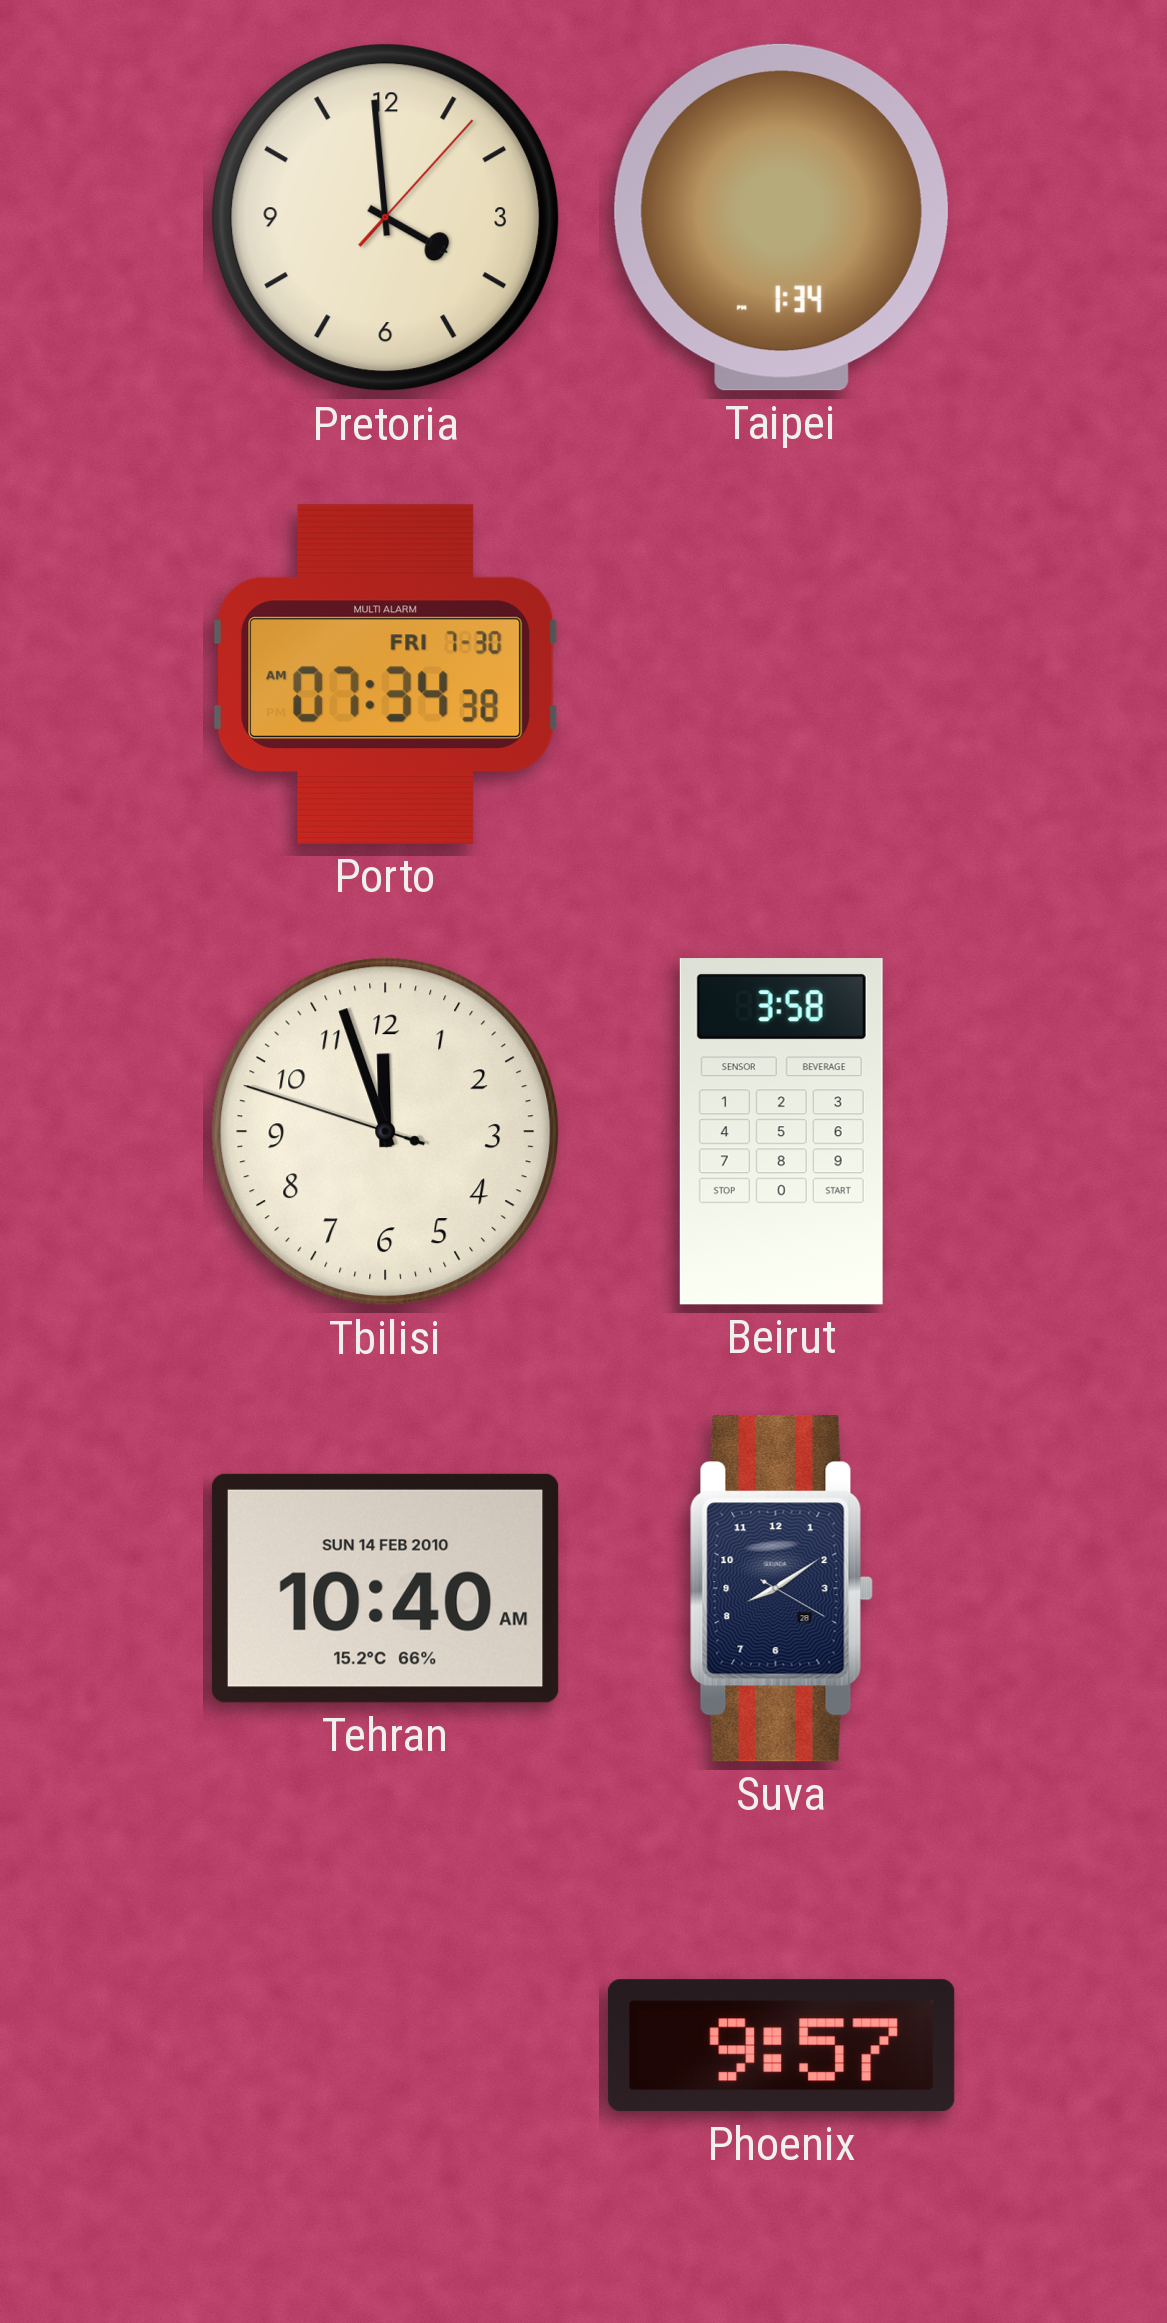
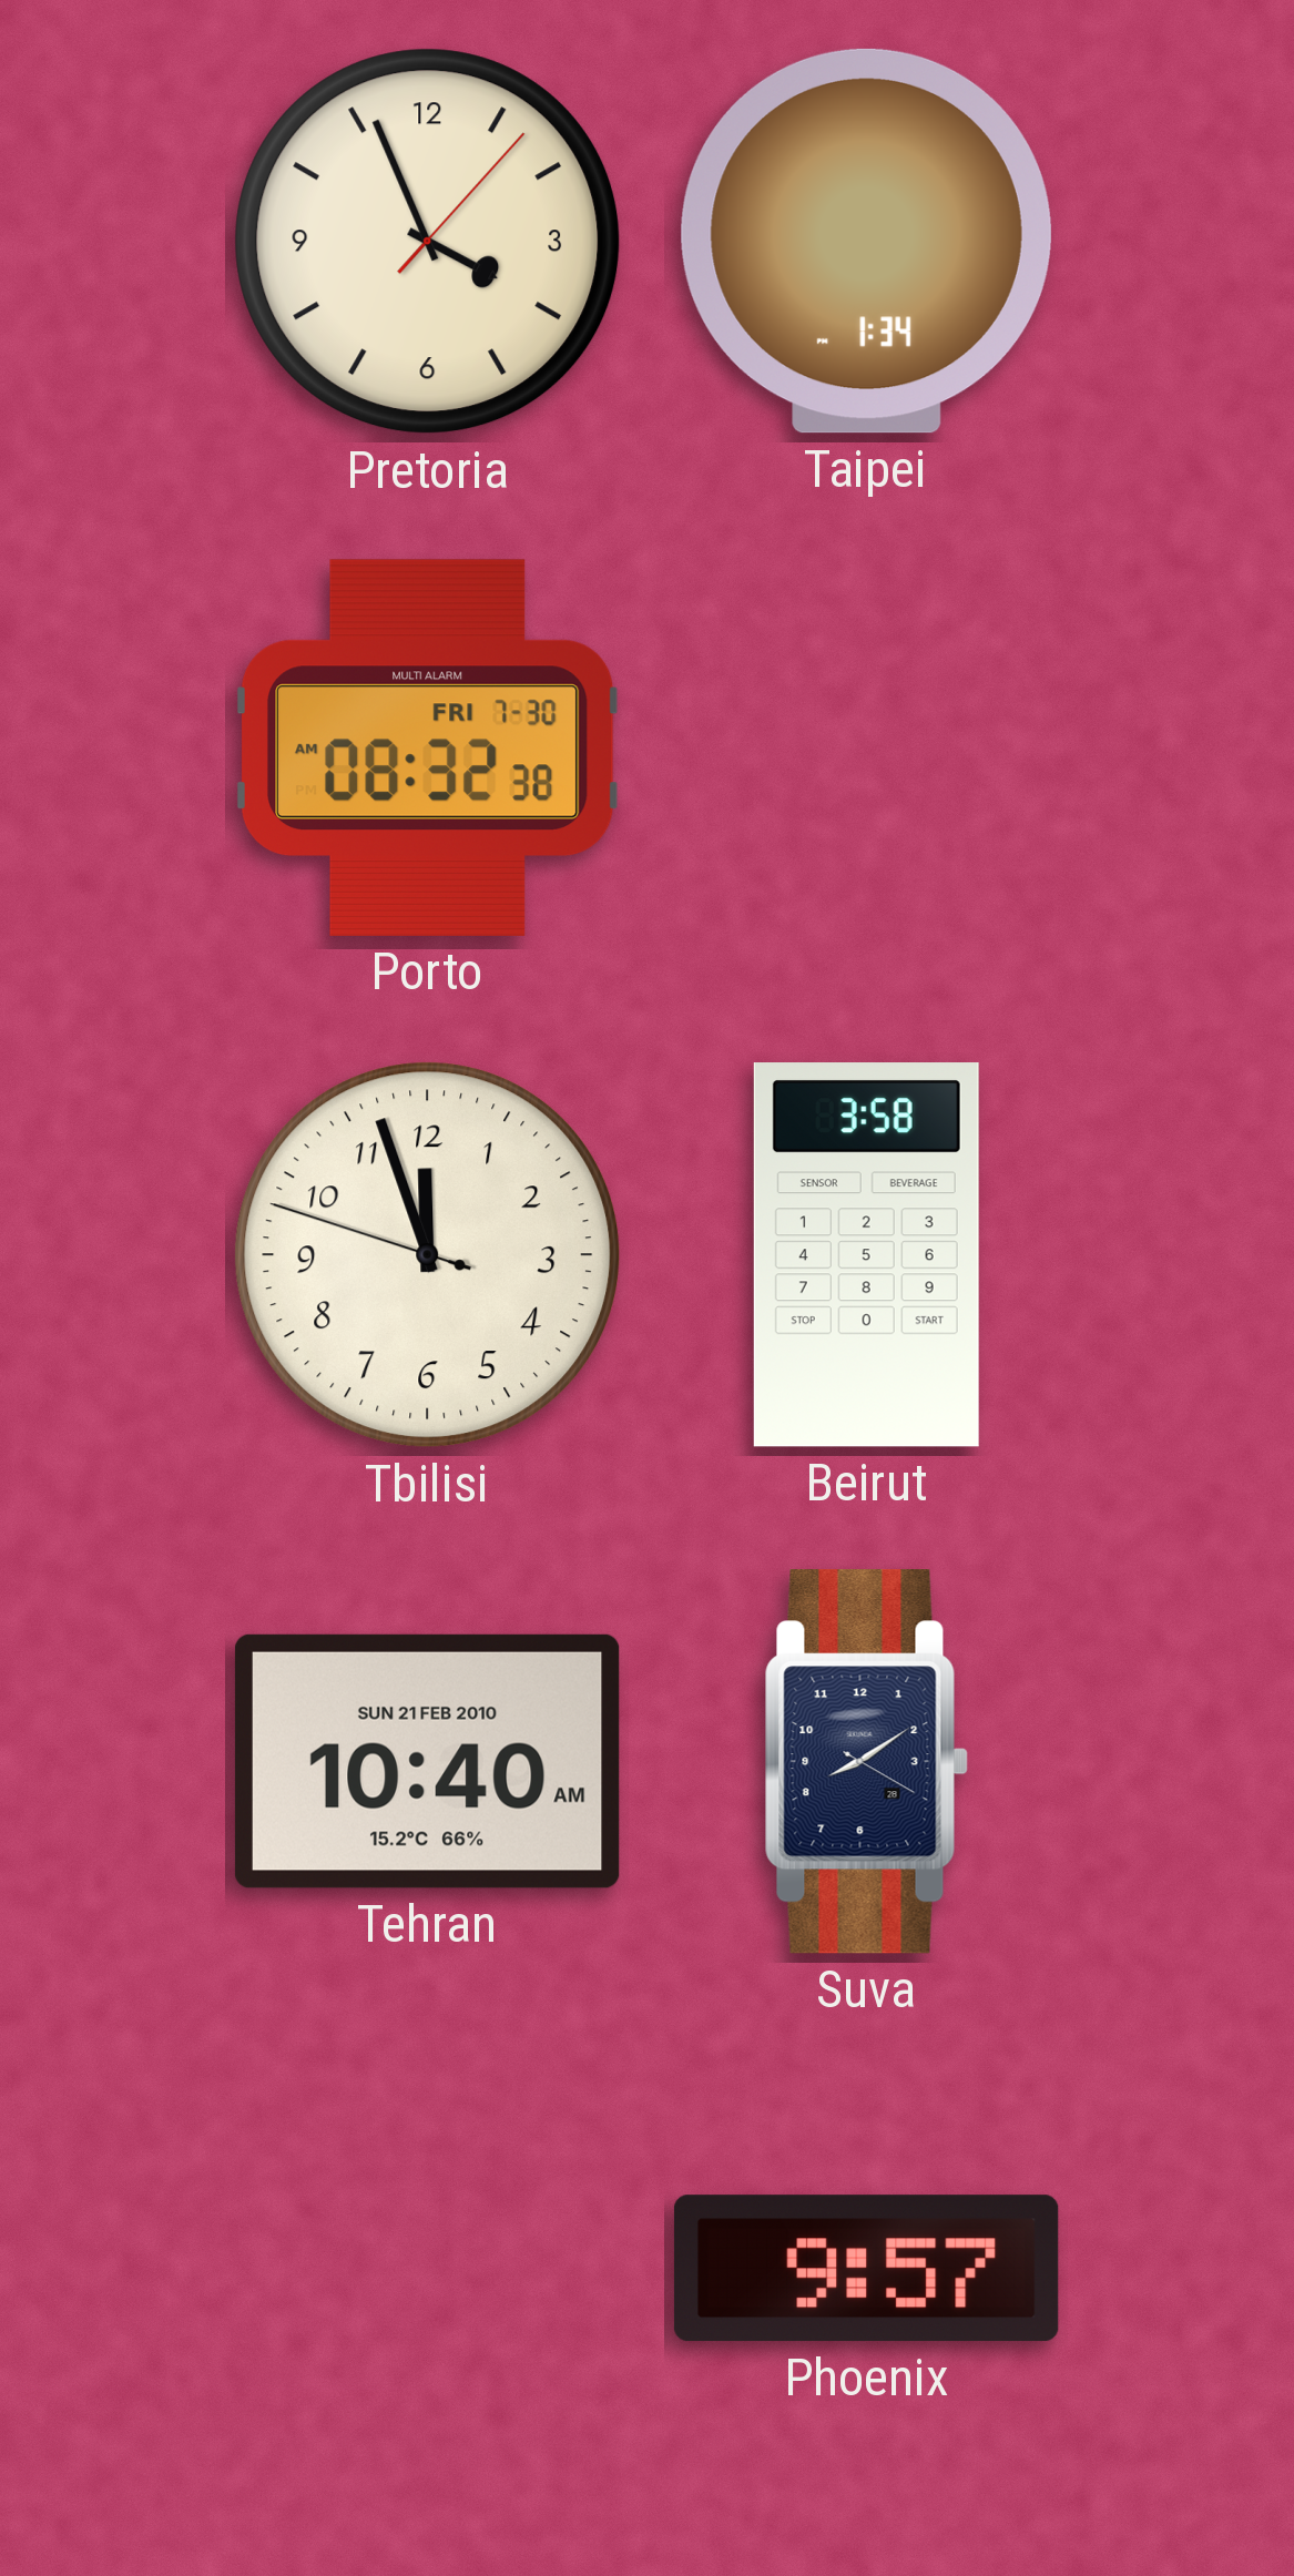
Pretoria: 3:59 -> 3:56
Porto: 07:34 -> 08:32
Tehran date: SUN 14 FEB 2010 -> SUN 21 FEB 2010
